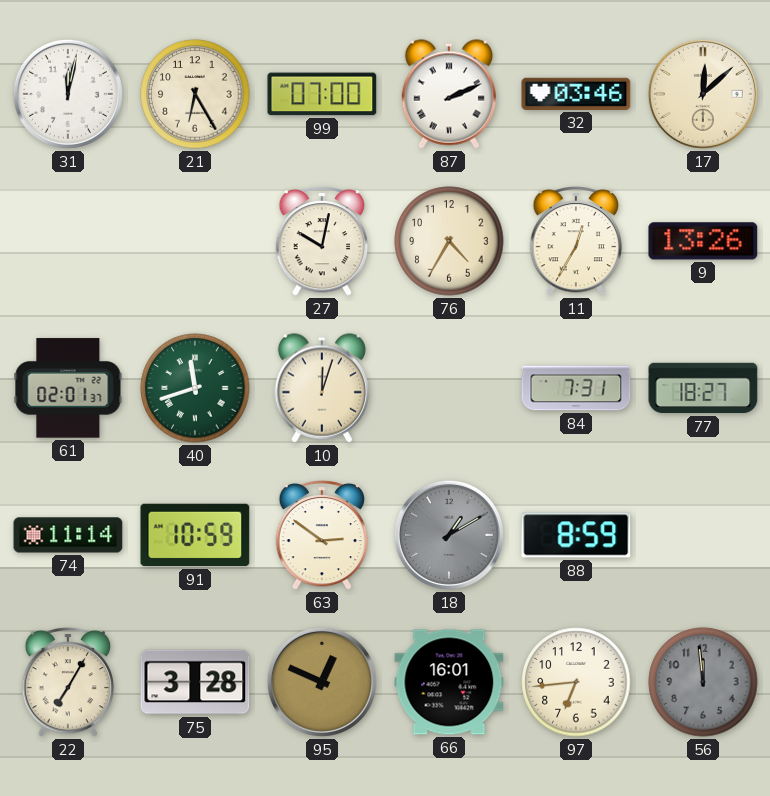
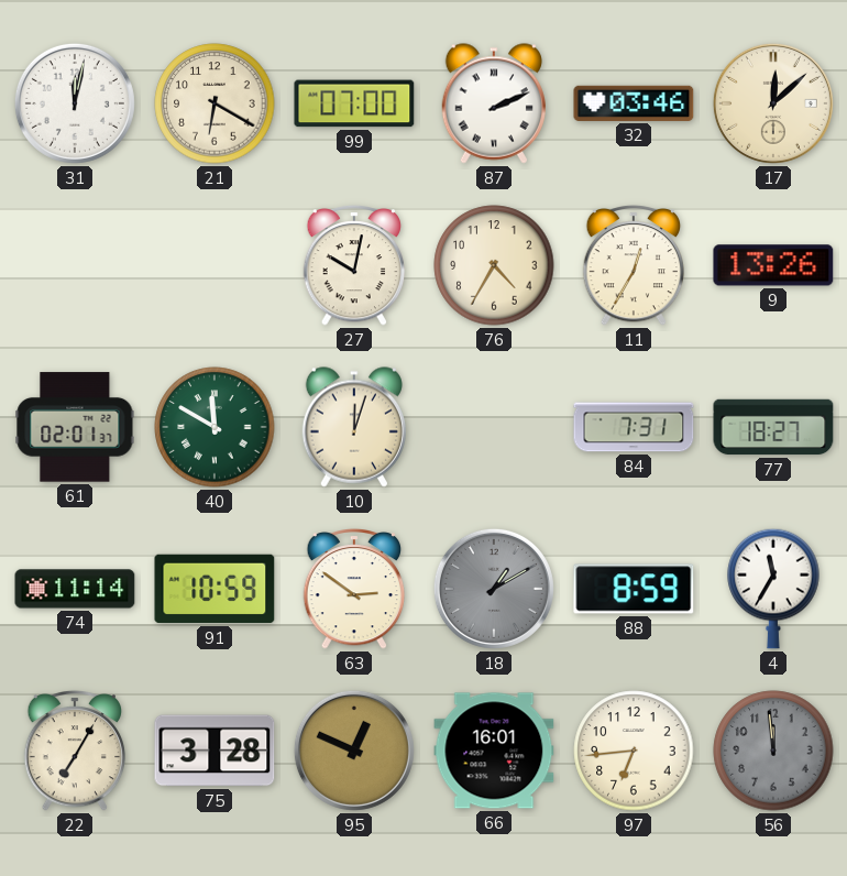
21: 6:25 -> 6:20
40: 11:42 -> 11:50
4: none -> 11:35
